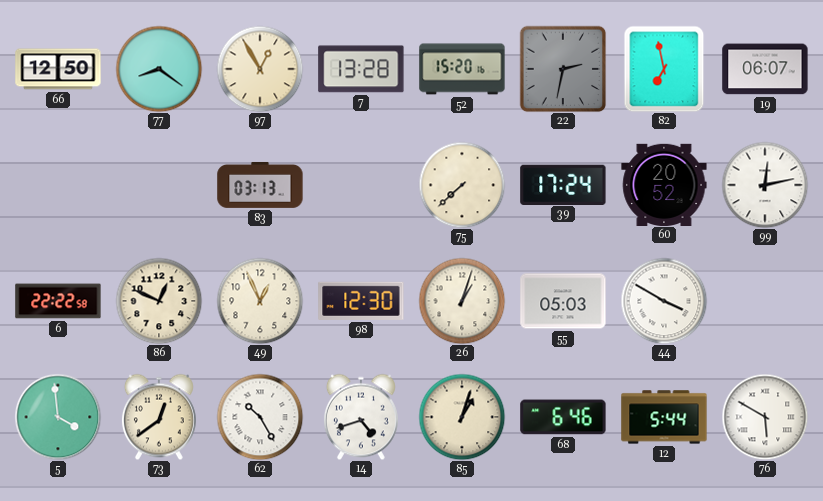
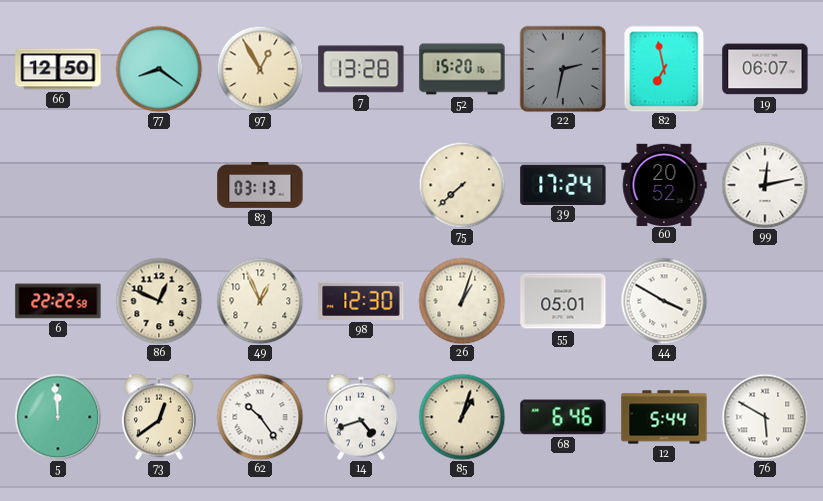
55: 05:03 -> 05:01
5: 3:59 -> 11:59
62: 10:25 -> 10:24
